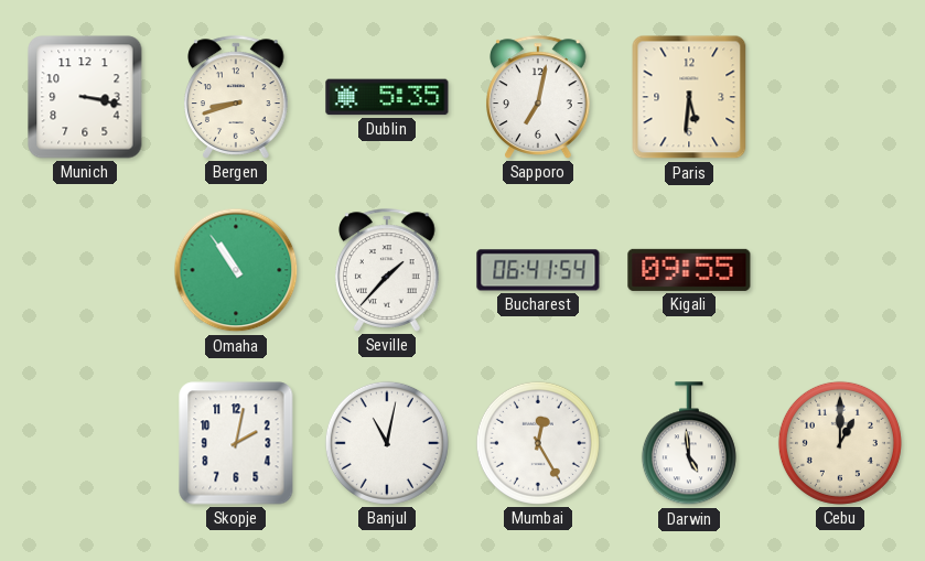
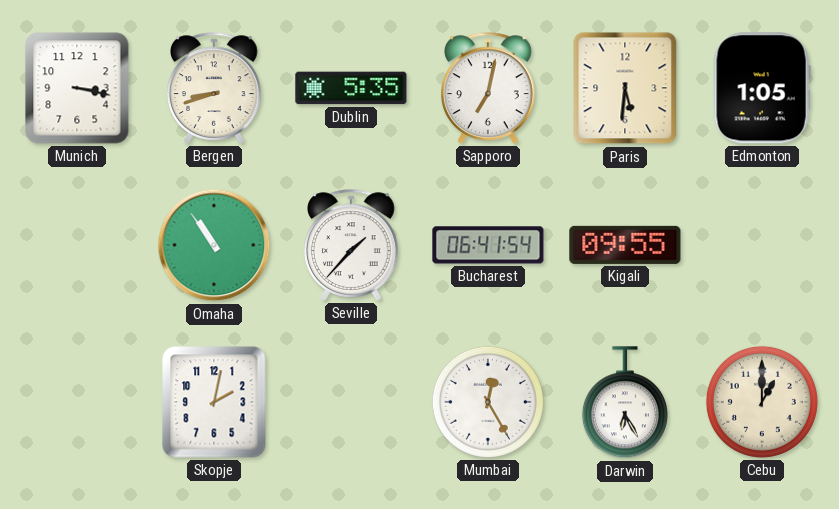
Edmonton: none -> 1:05
Banjul: 11:02 -> none
Darwin: 4:59 -> 6:25
